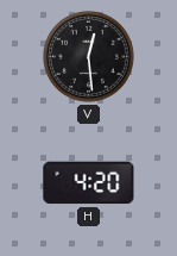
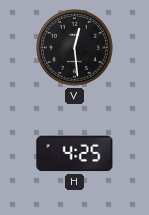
H: 4:20 -> 4:25
